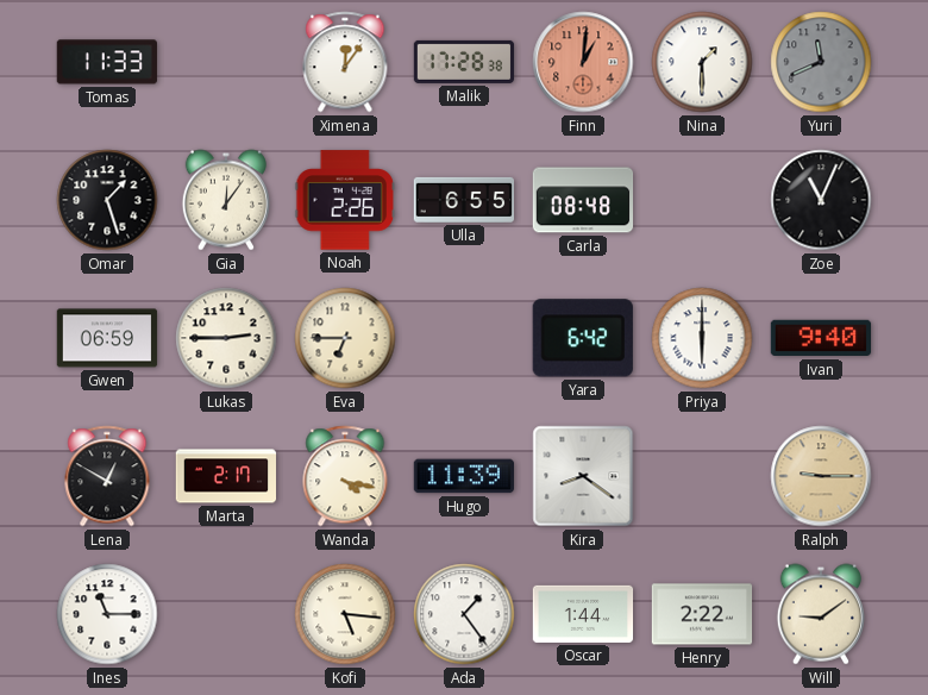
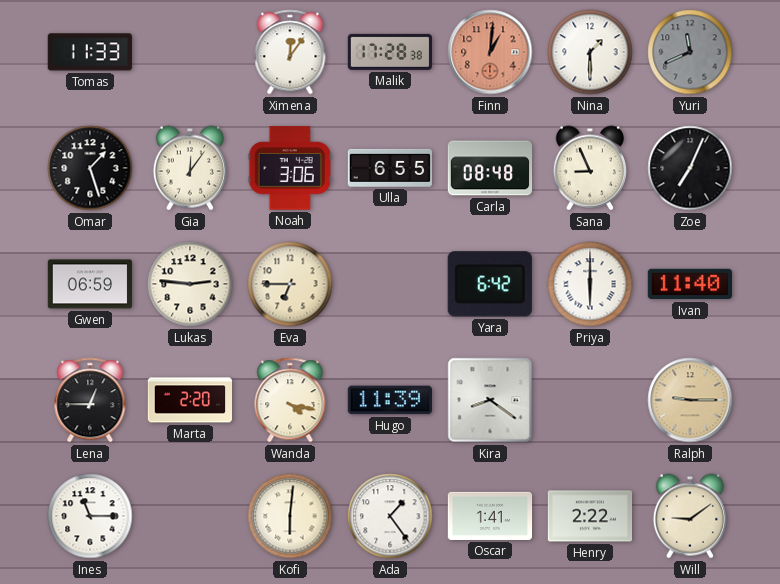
Noah: 2:26 -> 3:06
Sana: none -> 8:56
Zoe: 11:04 -> 7:04
Lukas: 2:45 -> 2:46
Ivan: 9:40 -> 11:40
Lena: 12:50 -> 12:45
Marta: 2:17 -> 2:20
Kofi: 5:16 -> 6:01
Oscar: 1:44 -> 1:41
